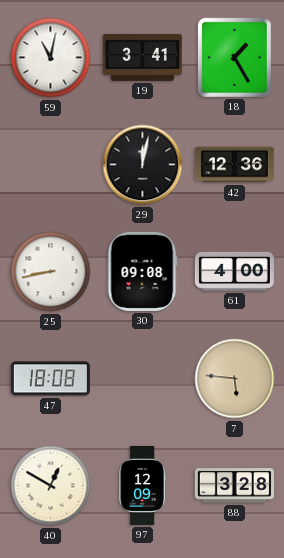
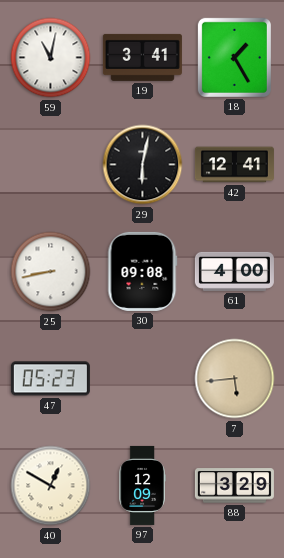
29: 12:02 -> 6:02
42: 12:36 -> 12:41
47: 18:08 -> 05:23
7: 5:46 -> 5:44
88: 3:28 -> 3:29
